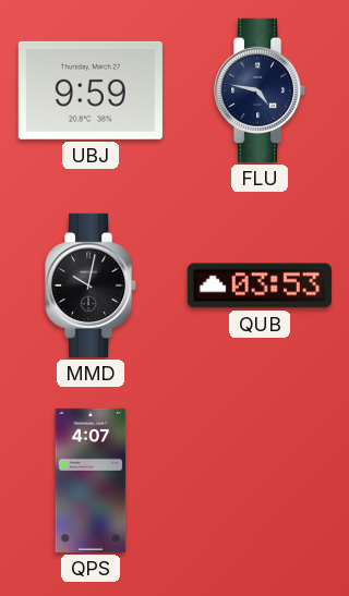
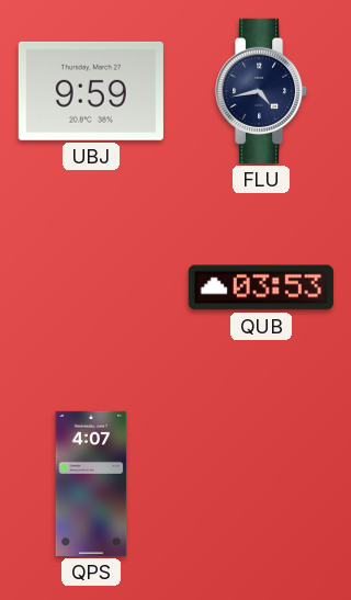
FLU: 4:47 -> 4:43
MMD: 10:02 -> none
